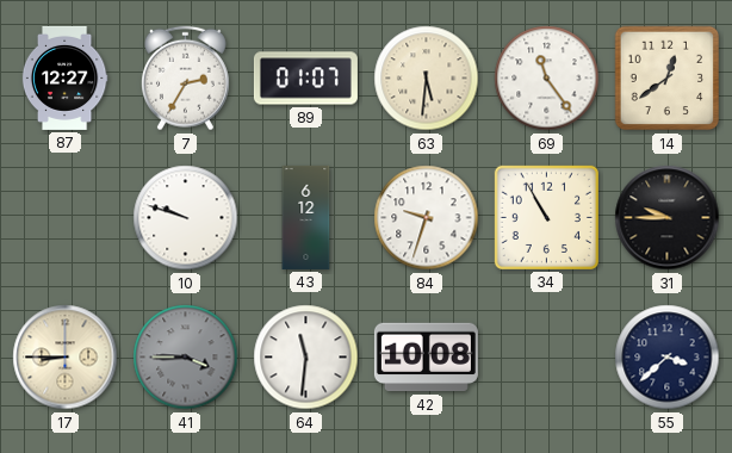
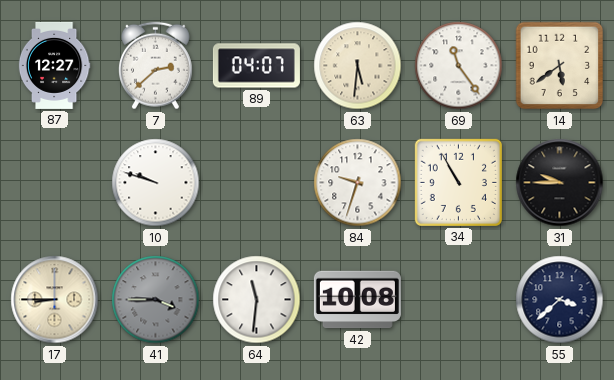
7: 2:35 -> 2:38
89: 01:07 -> 04:07
14: 12:39 -> 5:39
43: 6:12 -> none
